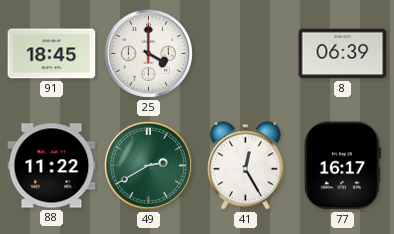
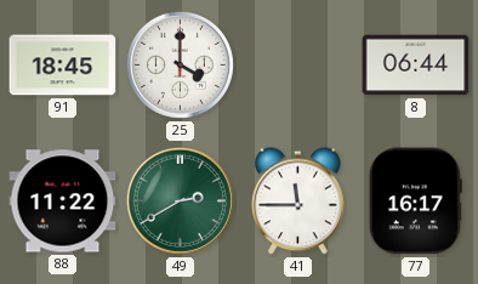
8: 06:39 -> 06:44
41: 12:25 -> 11:45
